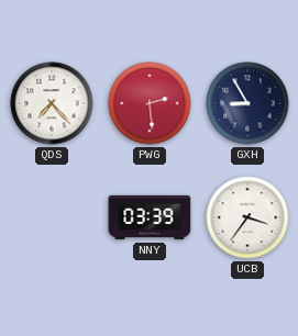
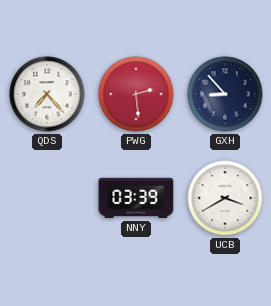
GXH: 8:55 -> 8:53
UCB: 3:36 -> 3:40
